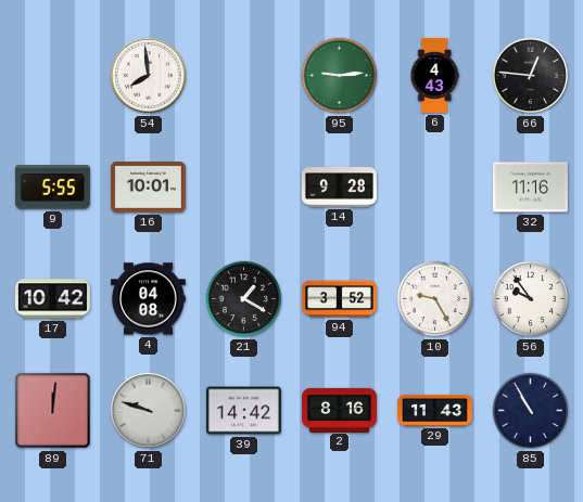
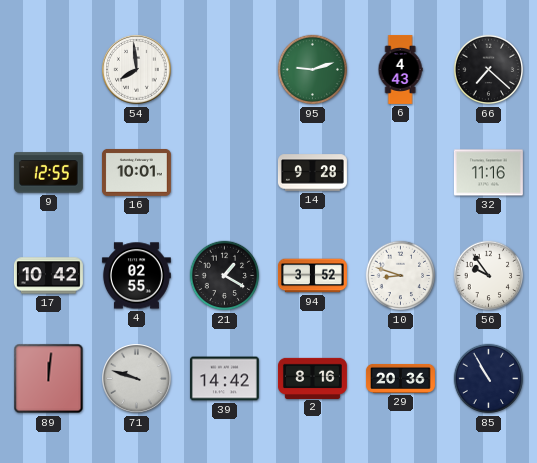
95: 9:14 -> 9:12
66: 12:46 -> 7:22
9: 5:55 -> 12:55
4: 04:08 -> 02:55
10: 9:25 -> 8:48
29: 11:43 -> 20:36
